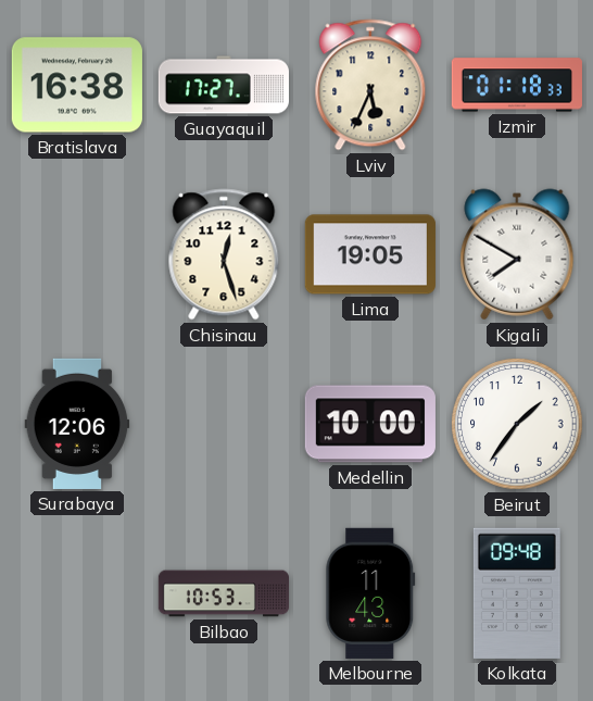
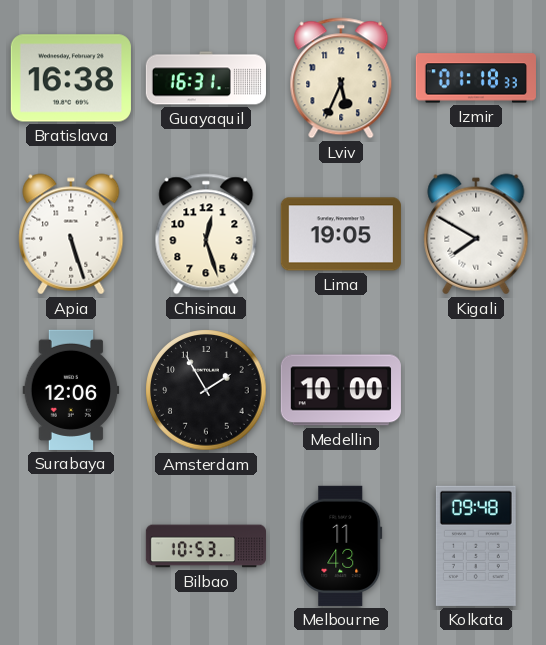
Guayaquil: 17:27 -> 16:31
Apia: none -> 5:27
Amsterdam: none -> 1:55
Beirut: 1:36 -> none
